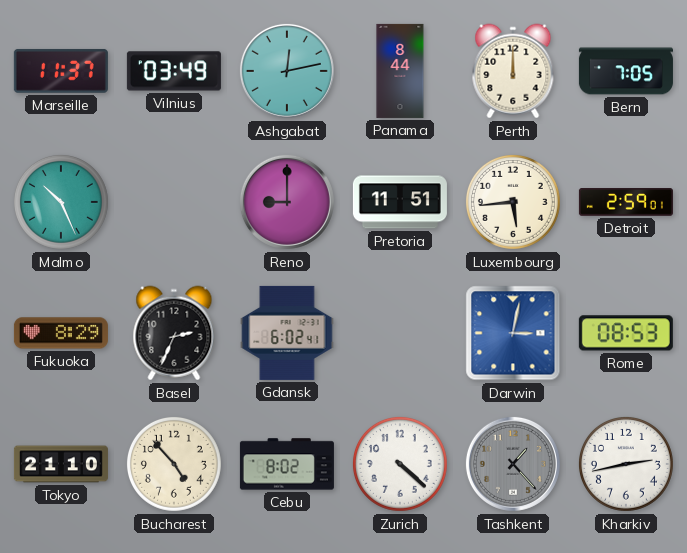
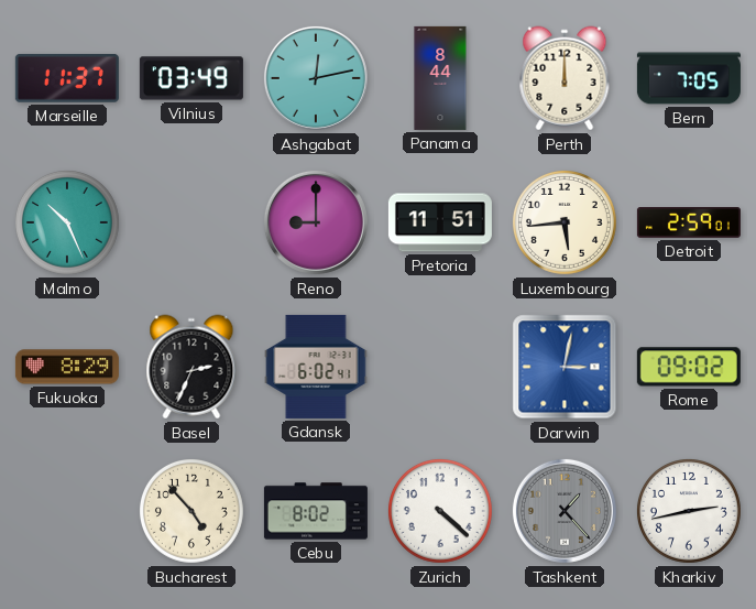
Rome: 08:53 -> 09:02
Tokyo: 21:10 -> none
